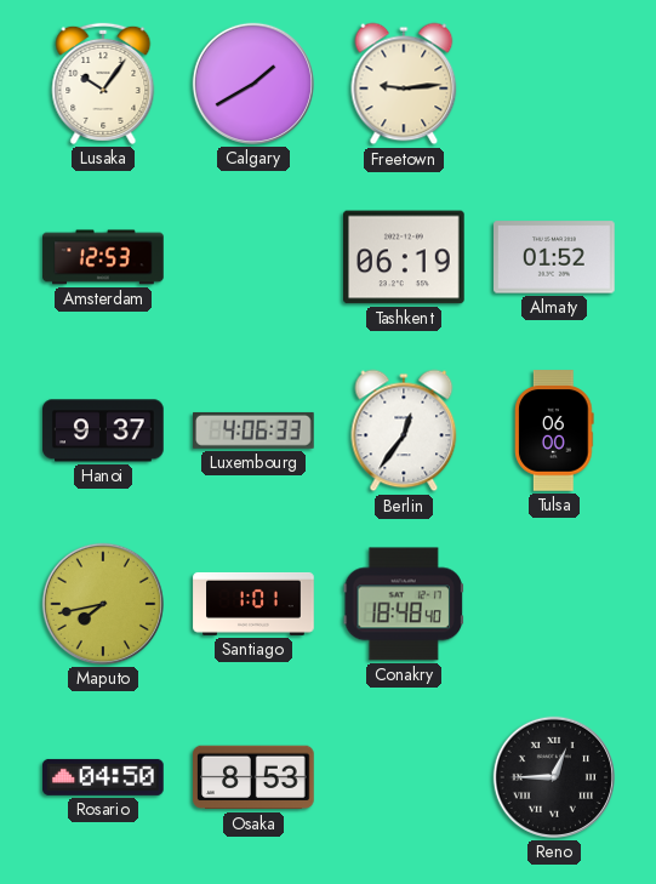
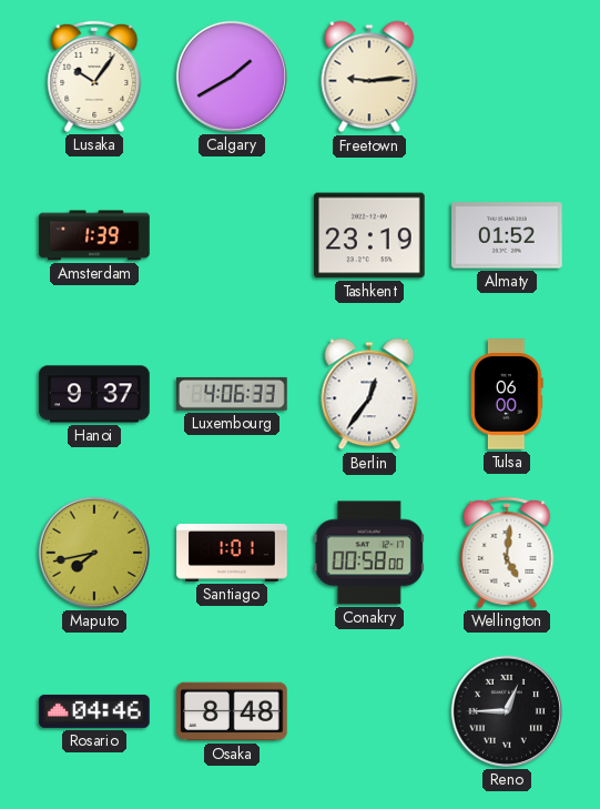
Amsterdam: 12:53 -> 1:39
Tashkent: 06:19 -> 23:19
Conakry: 18:48 -> 00:58
Wellington: none -> 5:01
Rosario: 04:50 -> 04:46
Osaka: 8:53 -> 8:48
